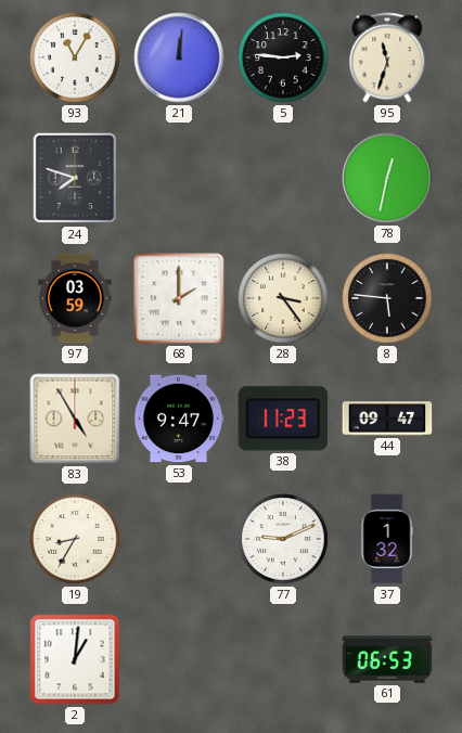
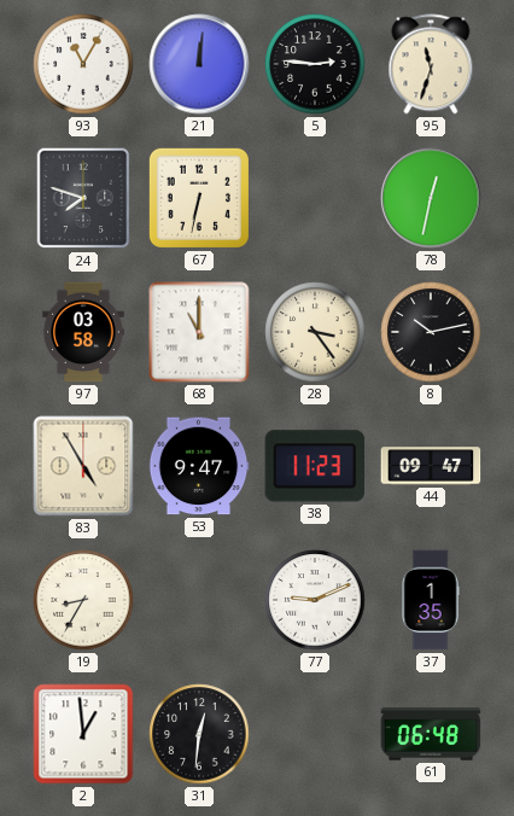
67: none -> 6:32
97: 03:59 -> 03:58
68: 2:00 -> 11:00
8: 5:46 -> 10:13
37: 1:32 -> 1:35
2: 1:01 -> 12:59
31: none -> 12:31
61: 06:53 -> 06:48
